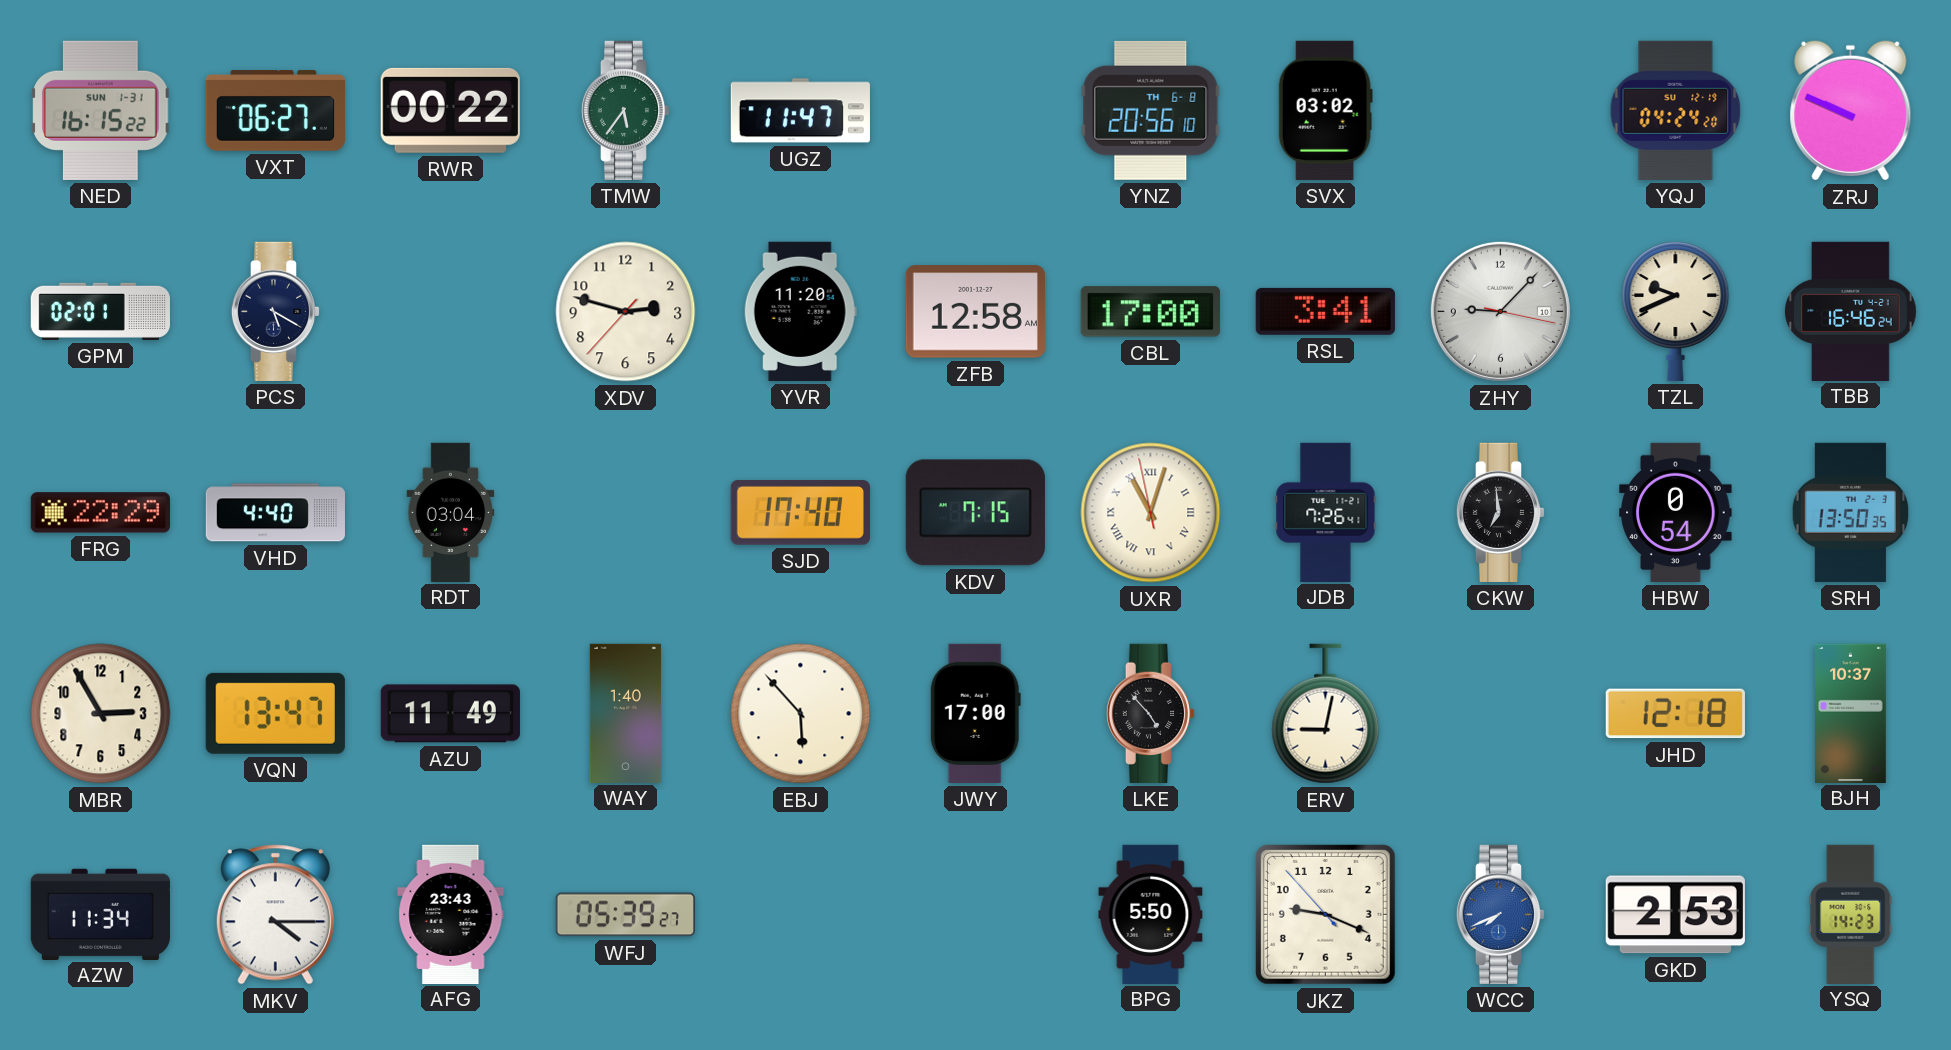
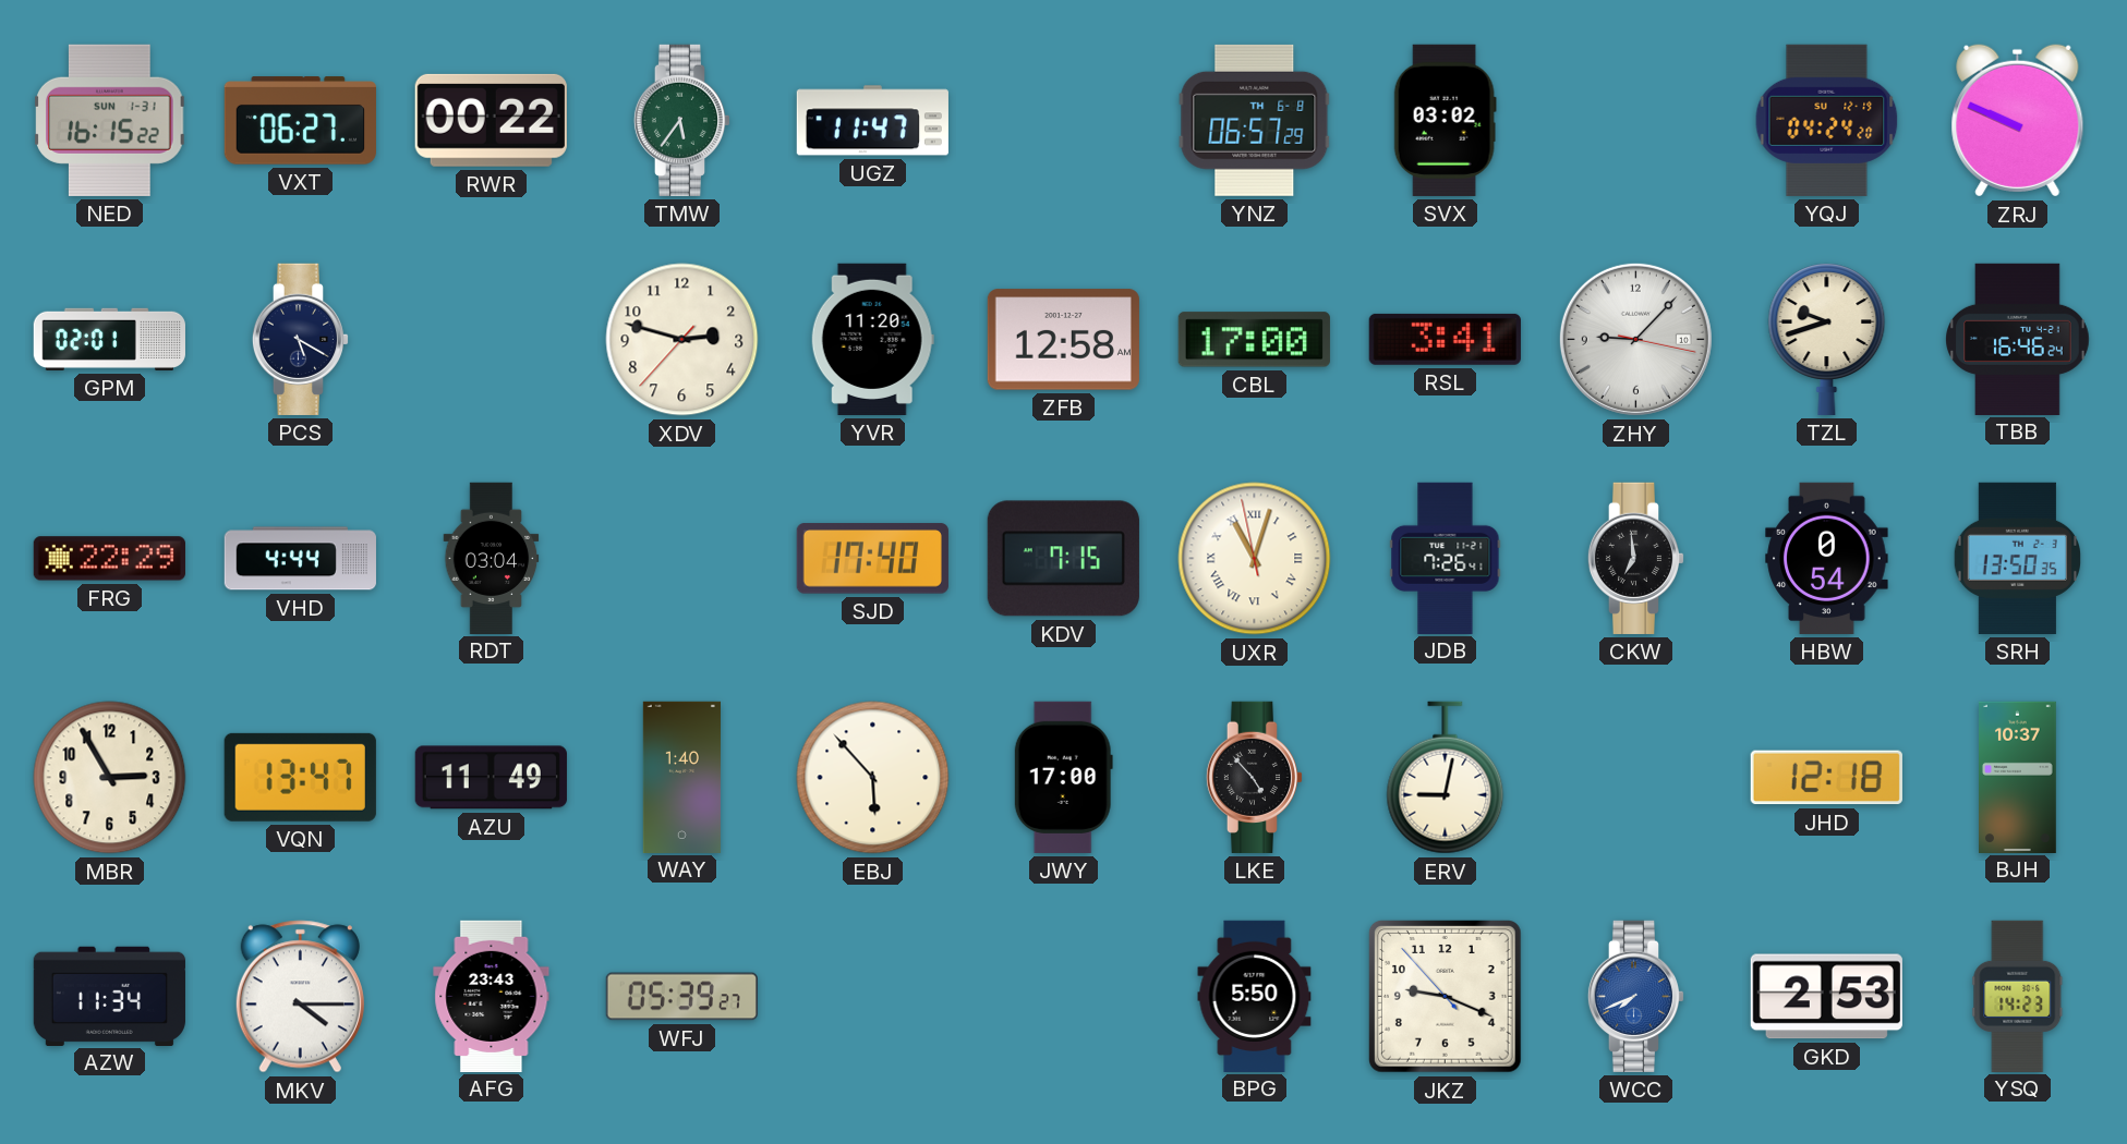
YNZ: 20:56 -> 06:57
TZL: 9:41 -> 9:42
VHD: 4:40 -> 4:44
